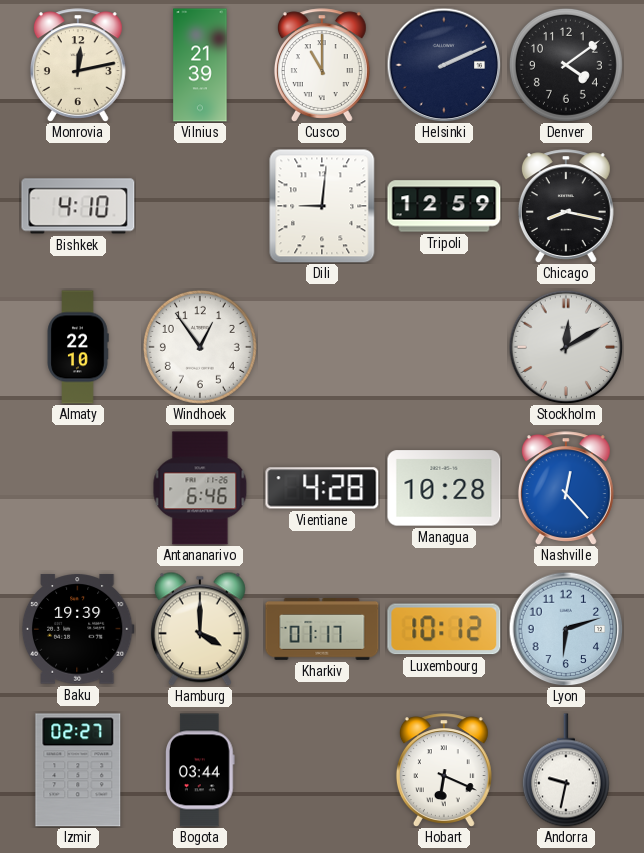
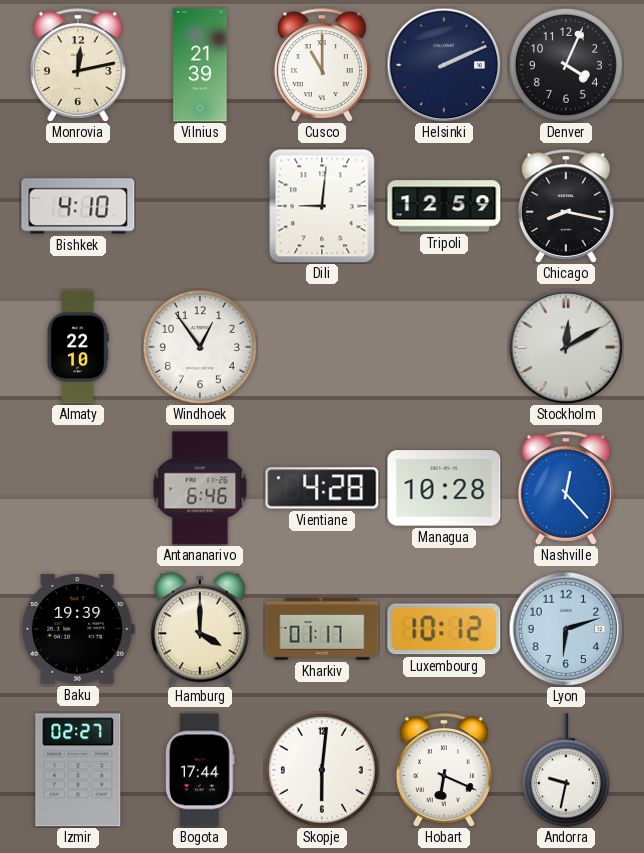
Denver: 4:09 -> 4:04
Bogota: 03:44 -> 17:44
Skopje: none -> 6:01
